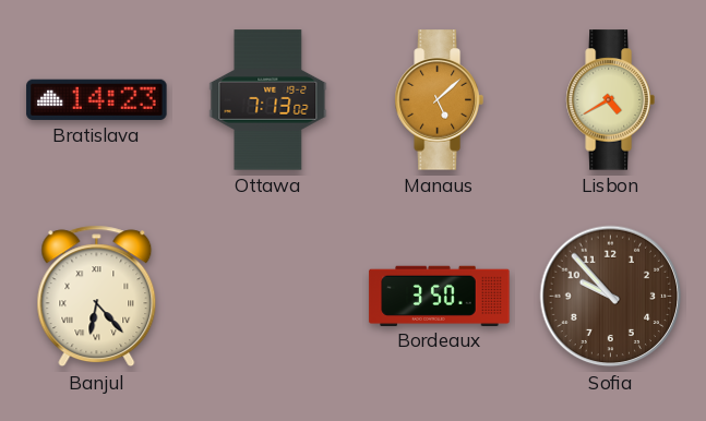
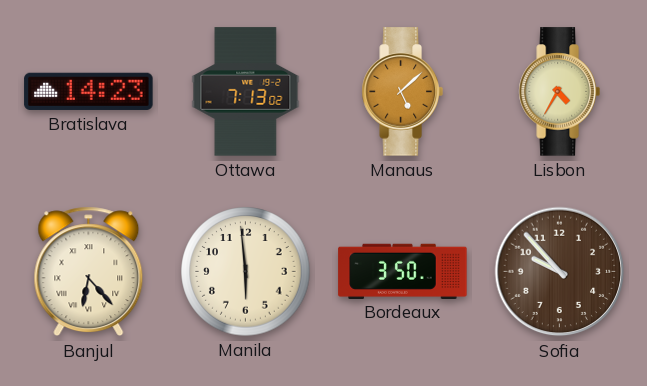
Lisbon: 4:40 -> 4:35
Manila: none -> 5:59
